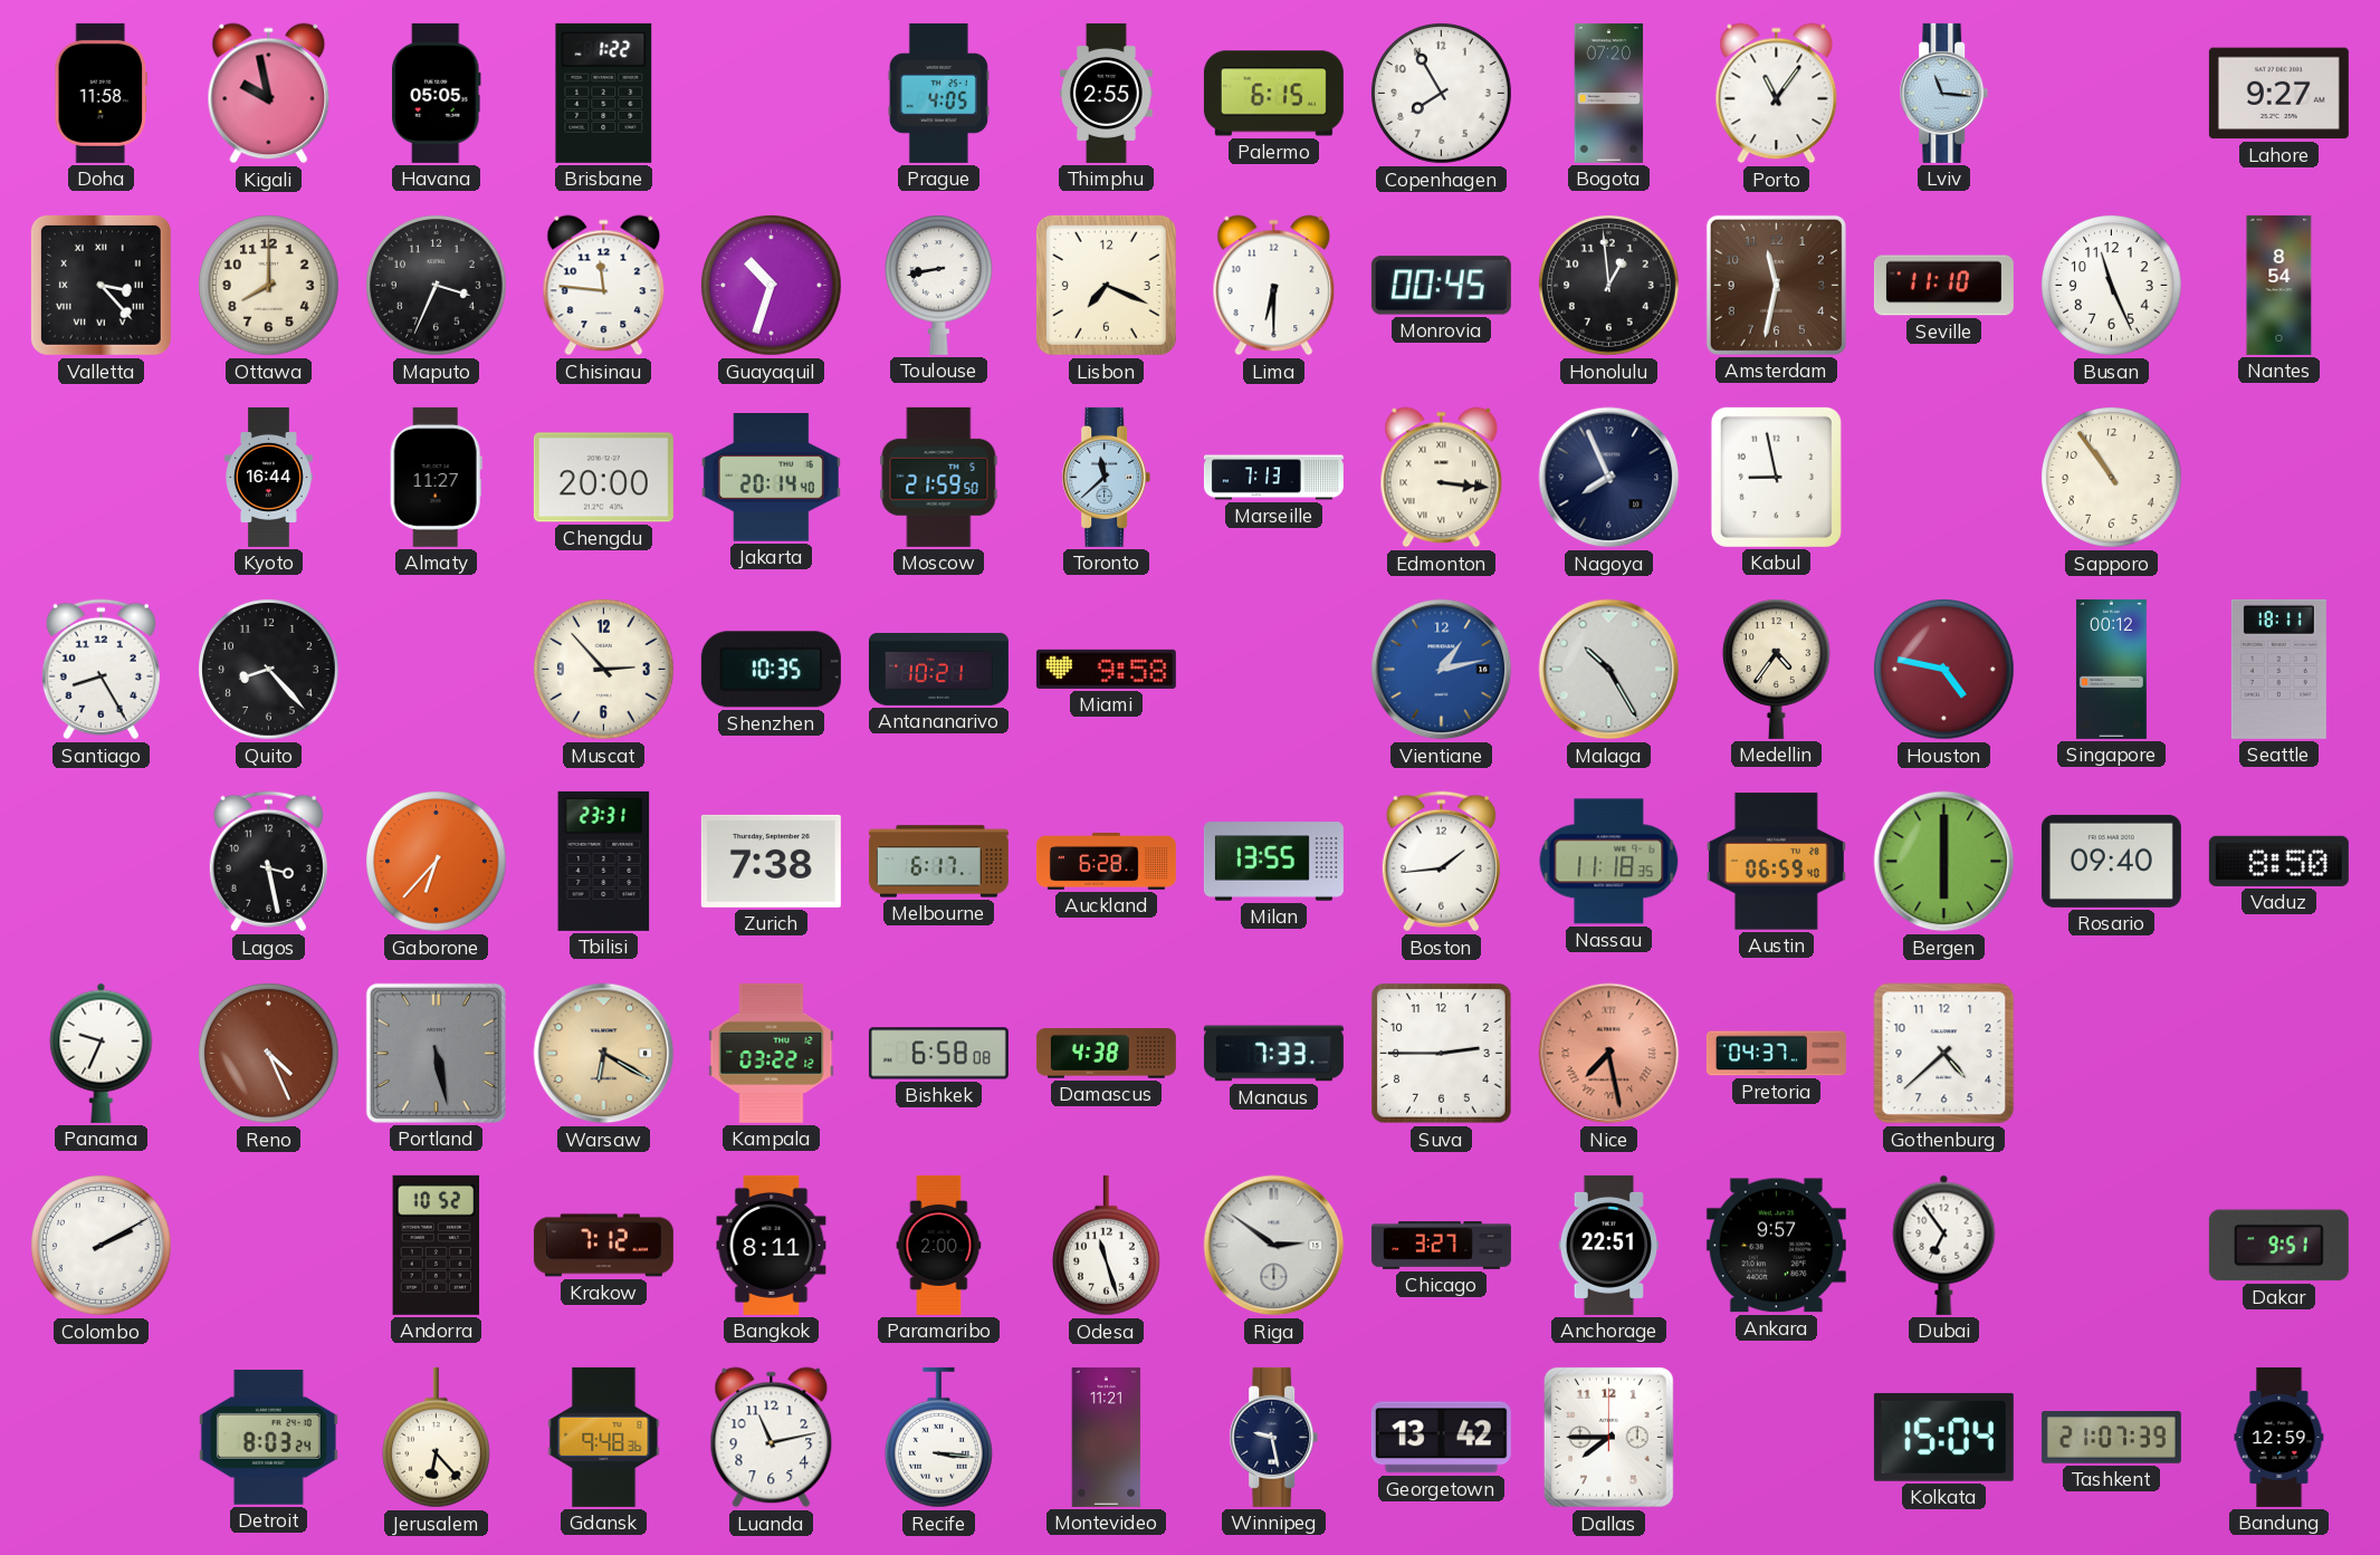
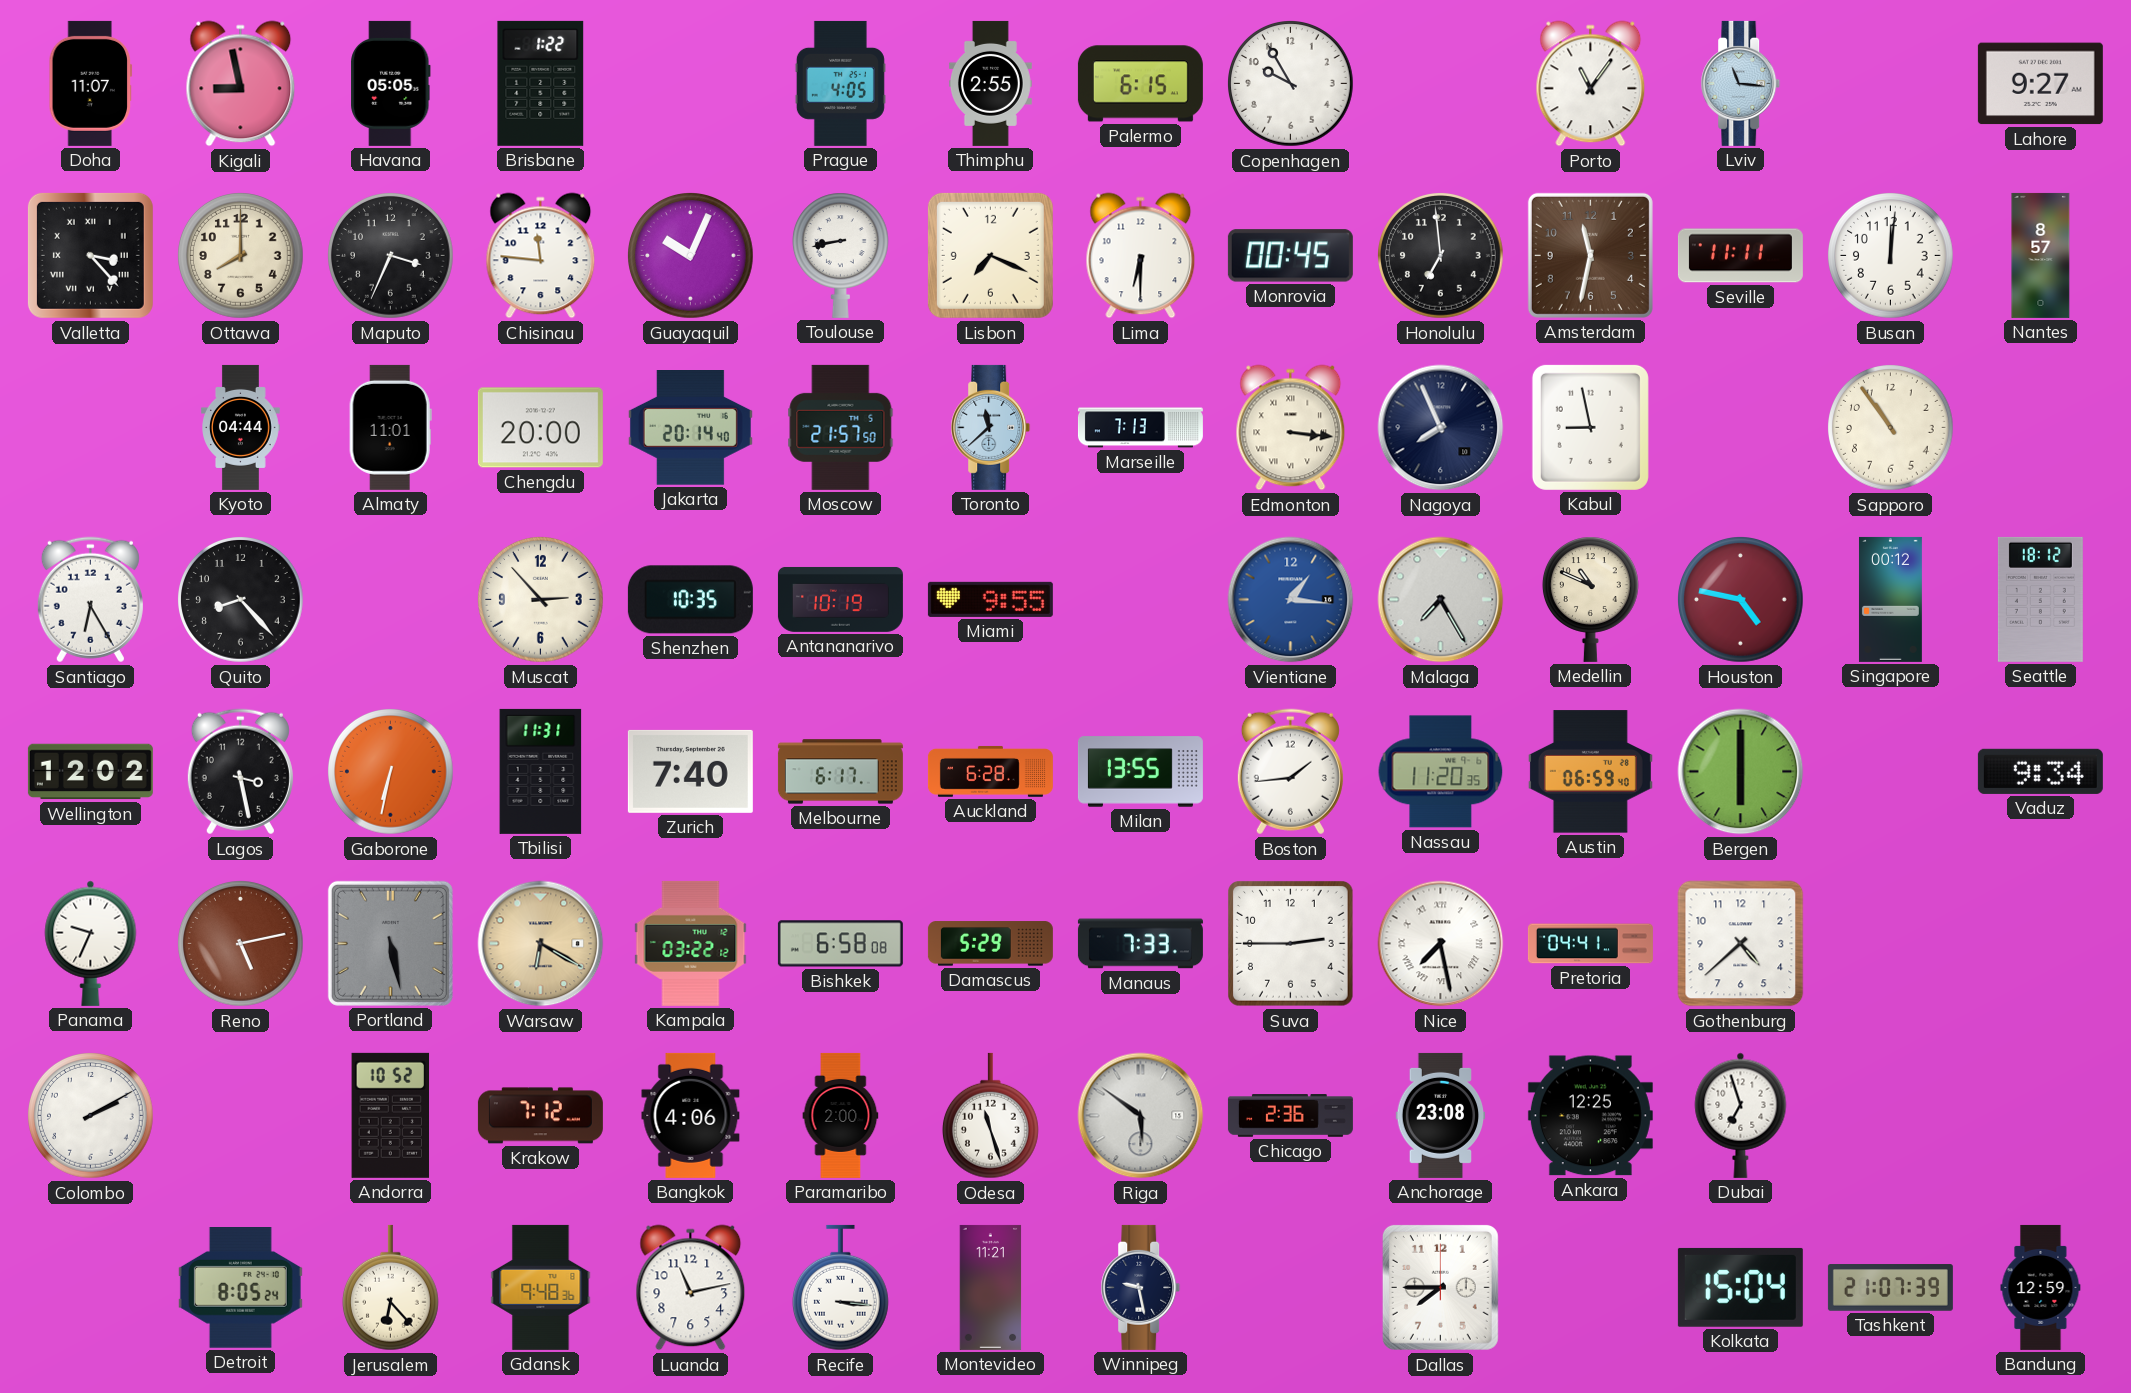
Doha: 11:58 -> 11:07
Kigali: 9:58 -> 8:58
Copenhagen: 7:55 -> 9:55
Bogota: 07:20 -> none
Guayaquil: 10:33 -> 10:04
Honolulu: 12:59 -> 6:59
Seville: 11:10 -> 11:11
Busan: 11:26 -> 12:01
Nantes: 8:54 -> 8:57
Kyoto: 16:44 -> 04:44
Almaty: 11:27 -> 11:01
Moscow: 21:59 -> 21:57
Santiago: 8:25 -> 6:25
Antananarivo: 10:21 -> 10:19
Miami: 9:58 -> 9:55
Vientiane: 1:13 -> 1:16
Malaga: 10:25 -> 7:25
Medellin: 4:36 -> 10:49
Seattle: 18:11 -> 18:12
Wellington: none -> 12:02
Gaborone: 6:37 -> 6:32
Tbilisi: 23:31 -> 11:31
Zurich: 7:38 -> 7:40
Nassau: 11:18 -> 11:20
Rosario: 09:40 -> none
Vaduz: 8:50 -> 9:34
Reno: 4:26 -> 5:13
Damascus: 4:38 -> 5:29
Nice dial: salmon -> white
Pretoria: 04:37 -> 04:41
Bangkok: 8:11 -> 4:06
Riga: 2:51 -> 5:51
Chicago: 3:27 -> 2:36
Anchorage: 22:51 -> 23:08
Ankara: 9:57 -> 12:25
Dubai: 6:54 -> 6:57
Dakar: 9:51 -> none
Detroit: 8:03 -> 8:05
Georgetown: 13:42 -> none
